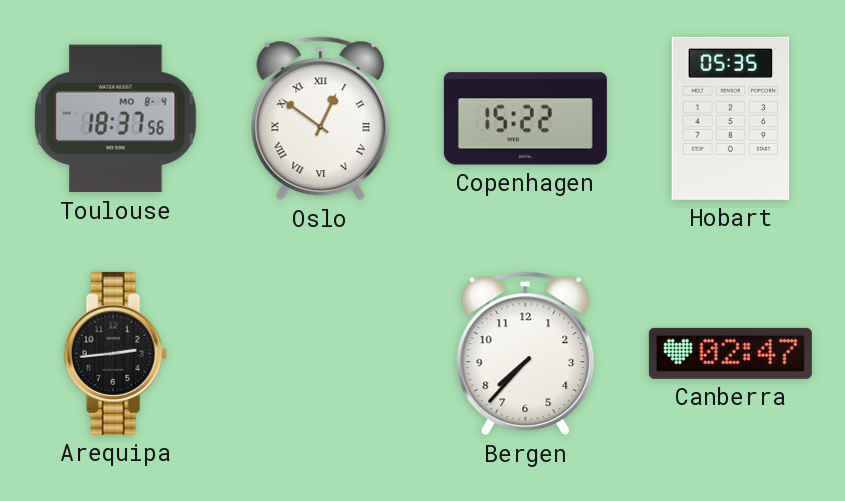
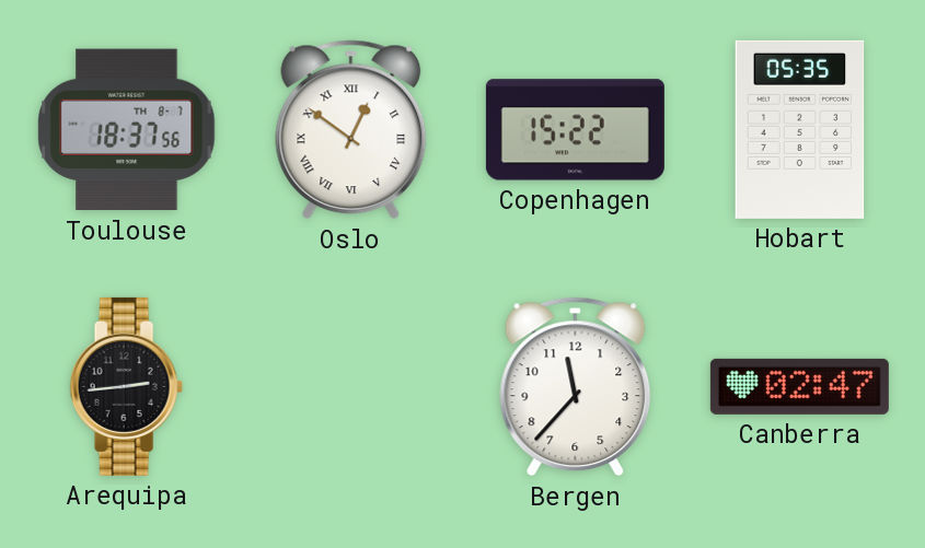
Toulouse date: MO 8-4 -> TH 8-7
Bergen: 7:37 -> 11:37
